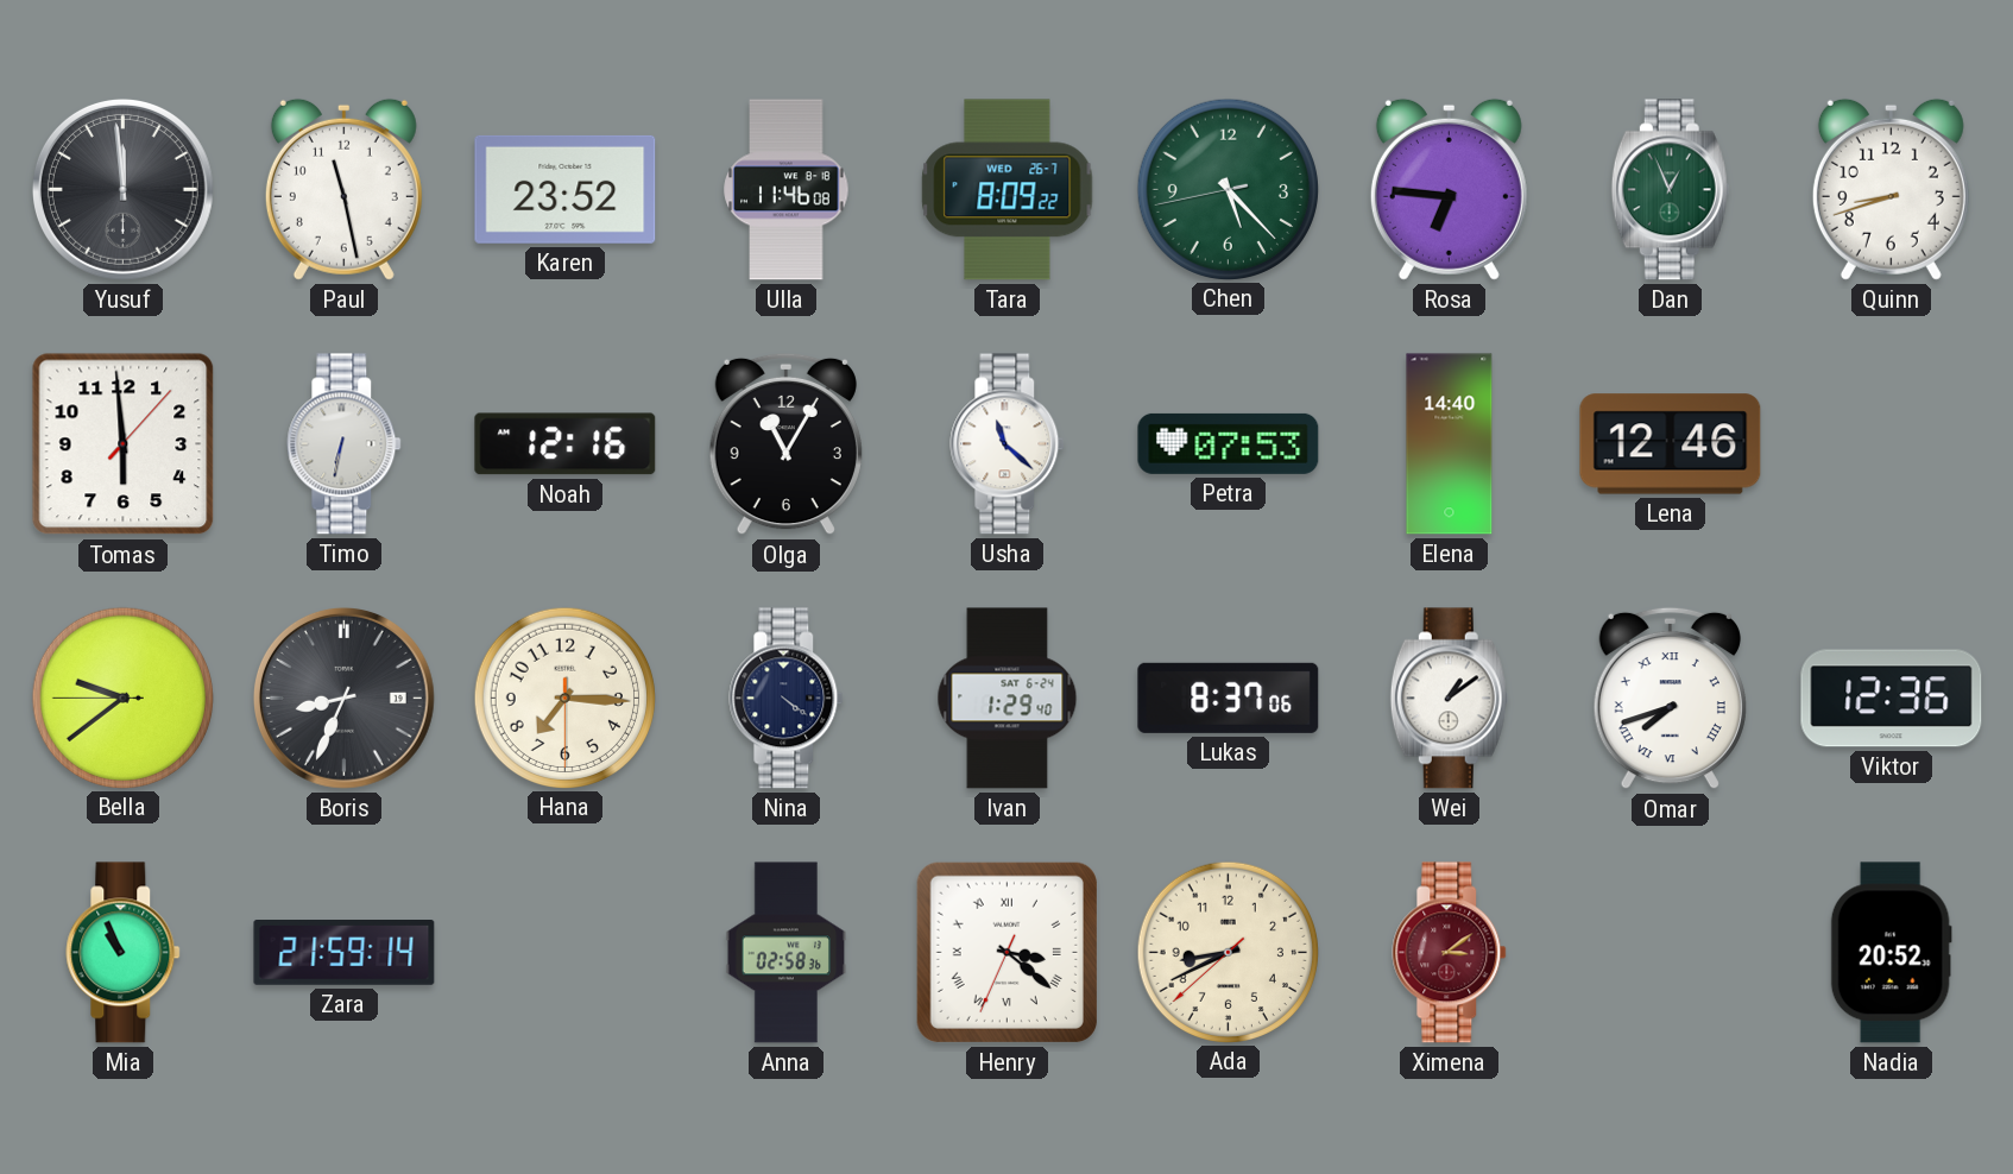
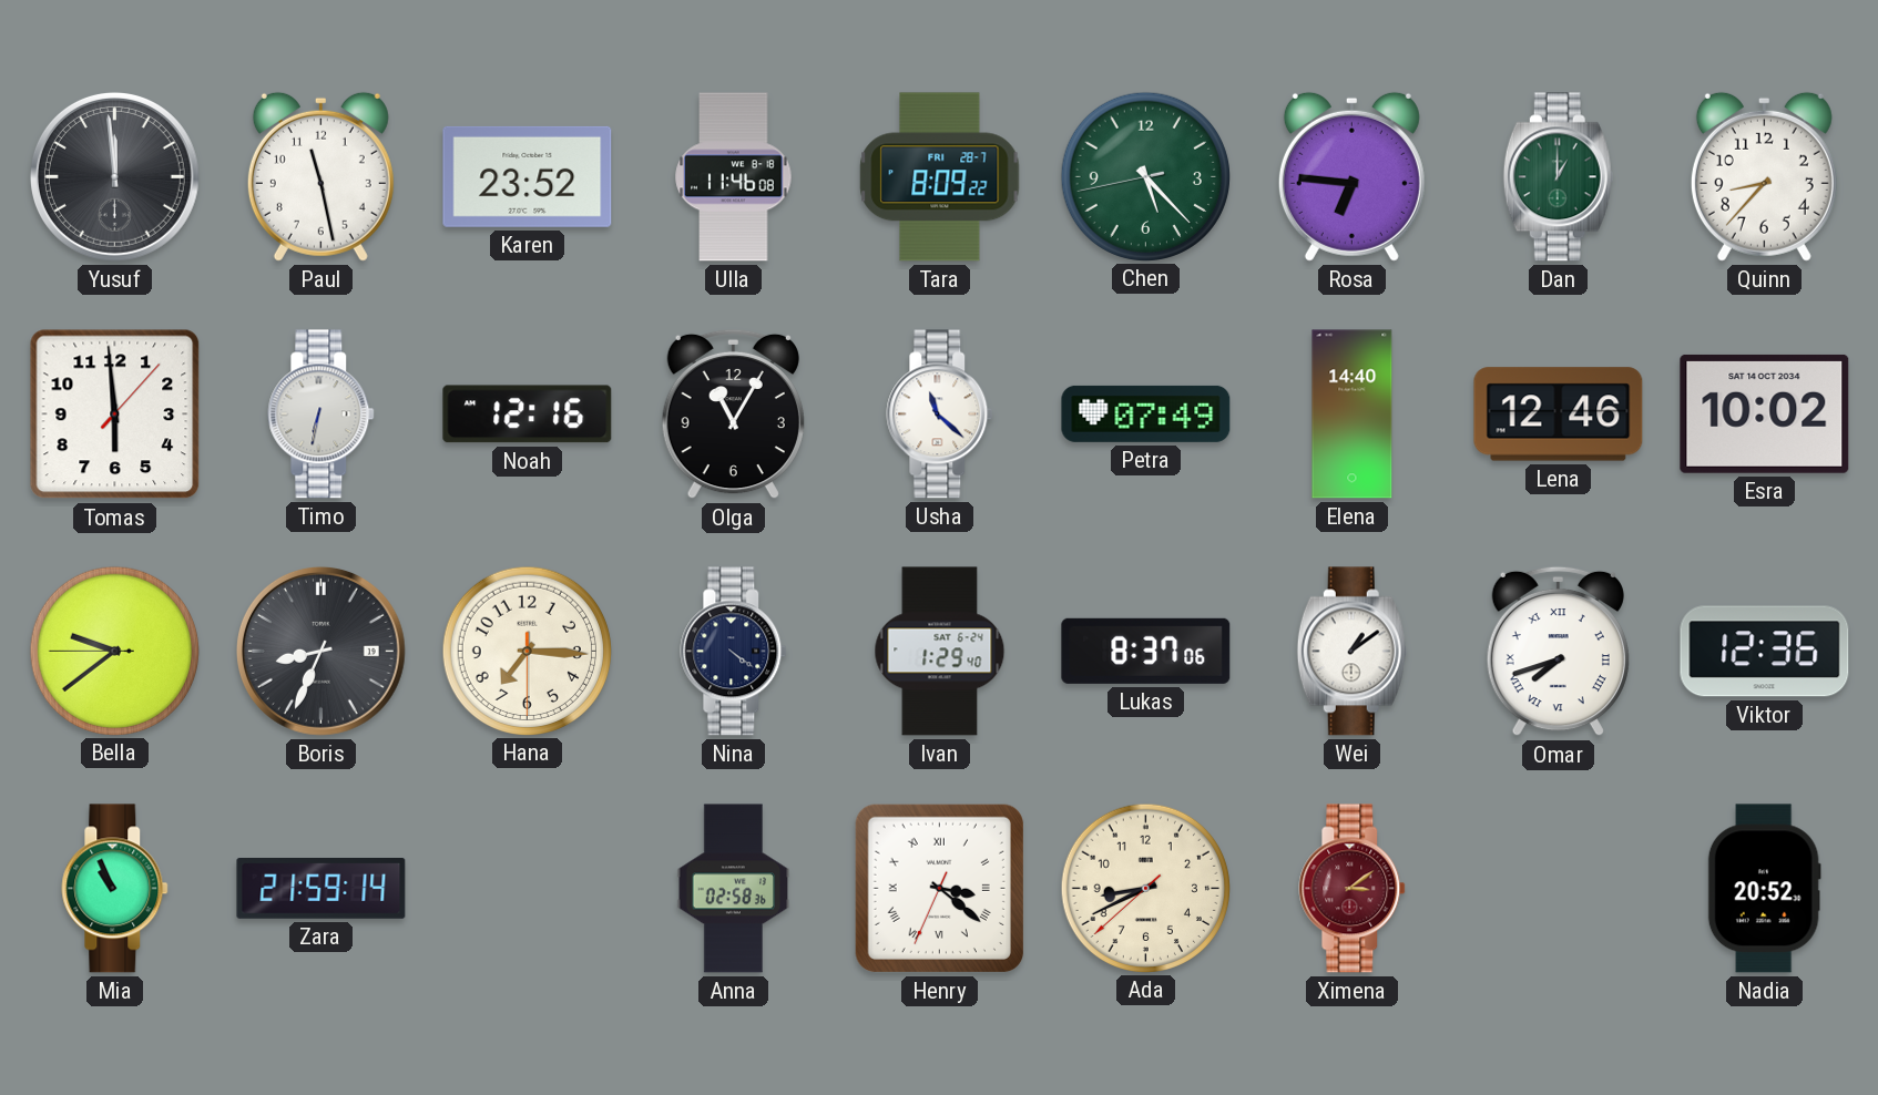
Tara date: WED 26-7 -> FRI 28-7
Dan: 12:56 -> 1:00
Quinn: 8:42 -> 8:37
Petra: 07:53 -> 07:49
Esra: none -> 10:02
